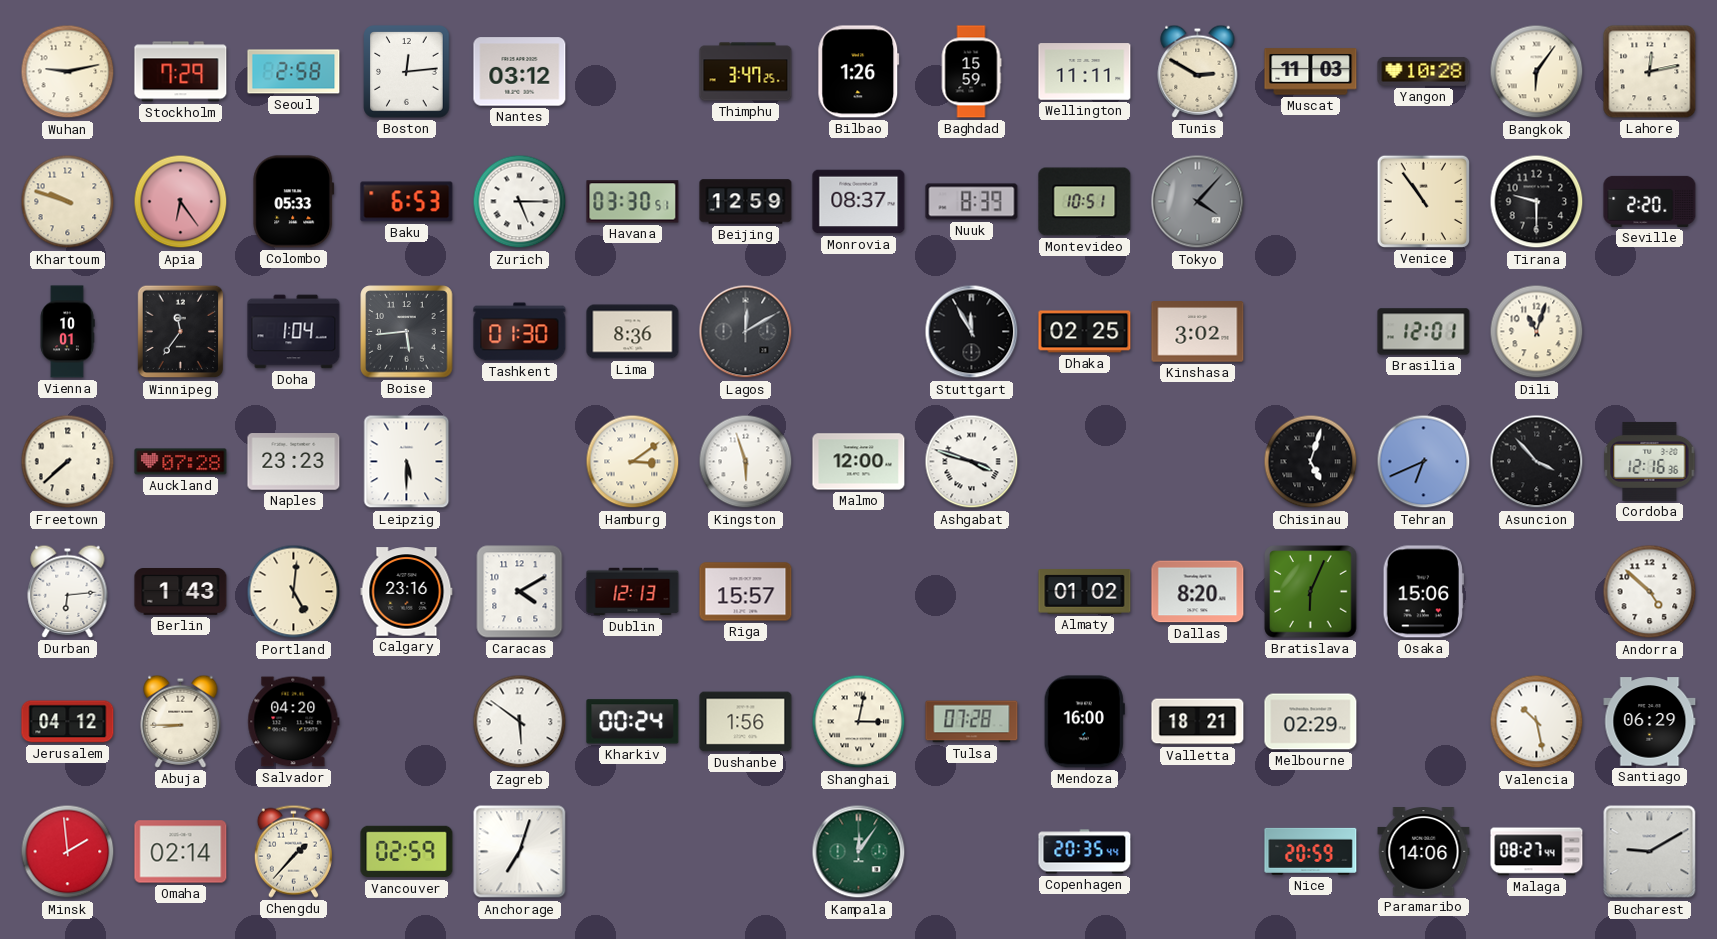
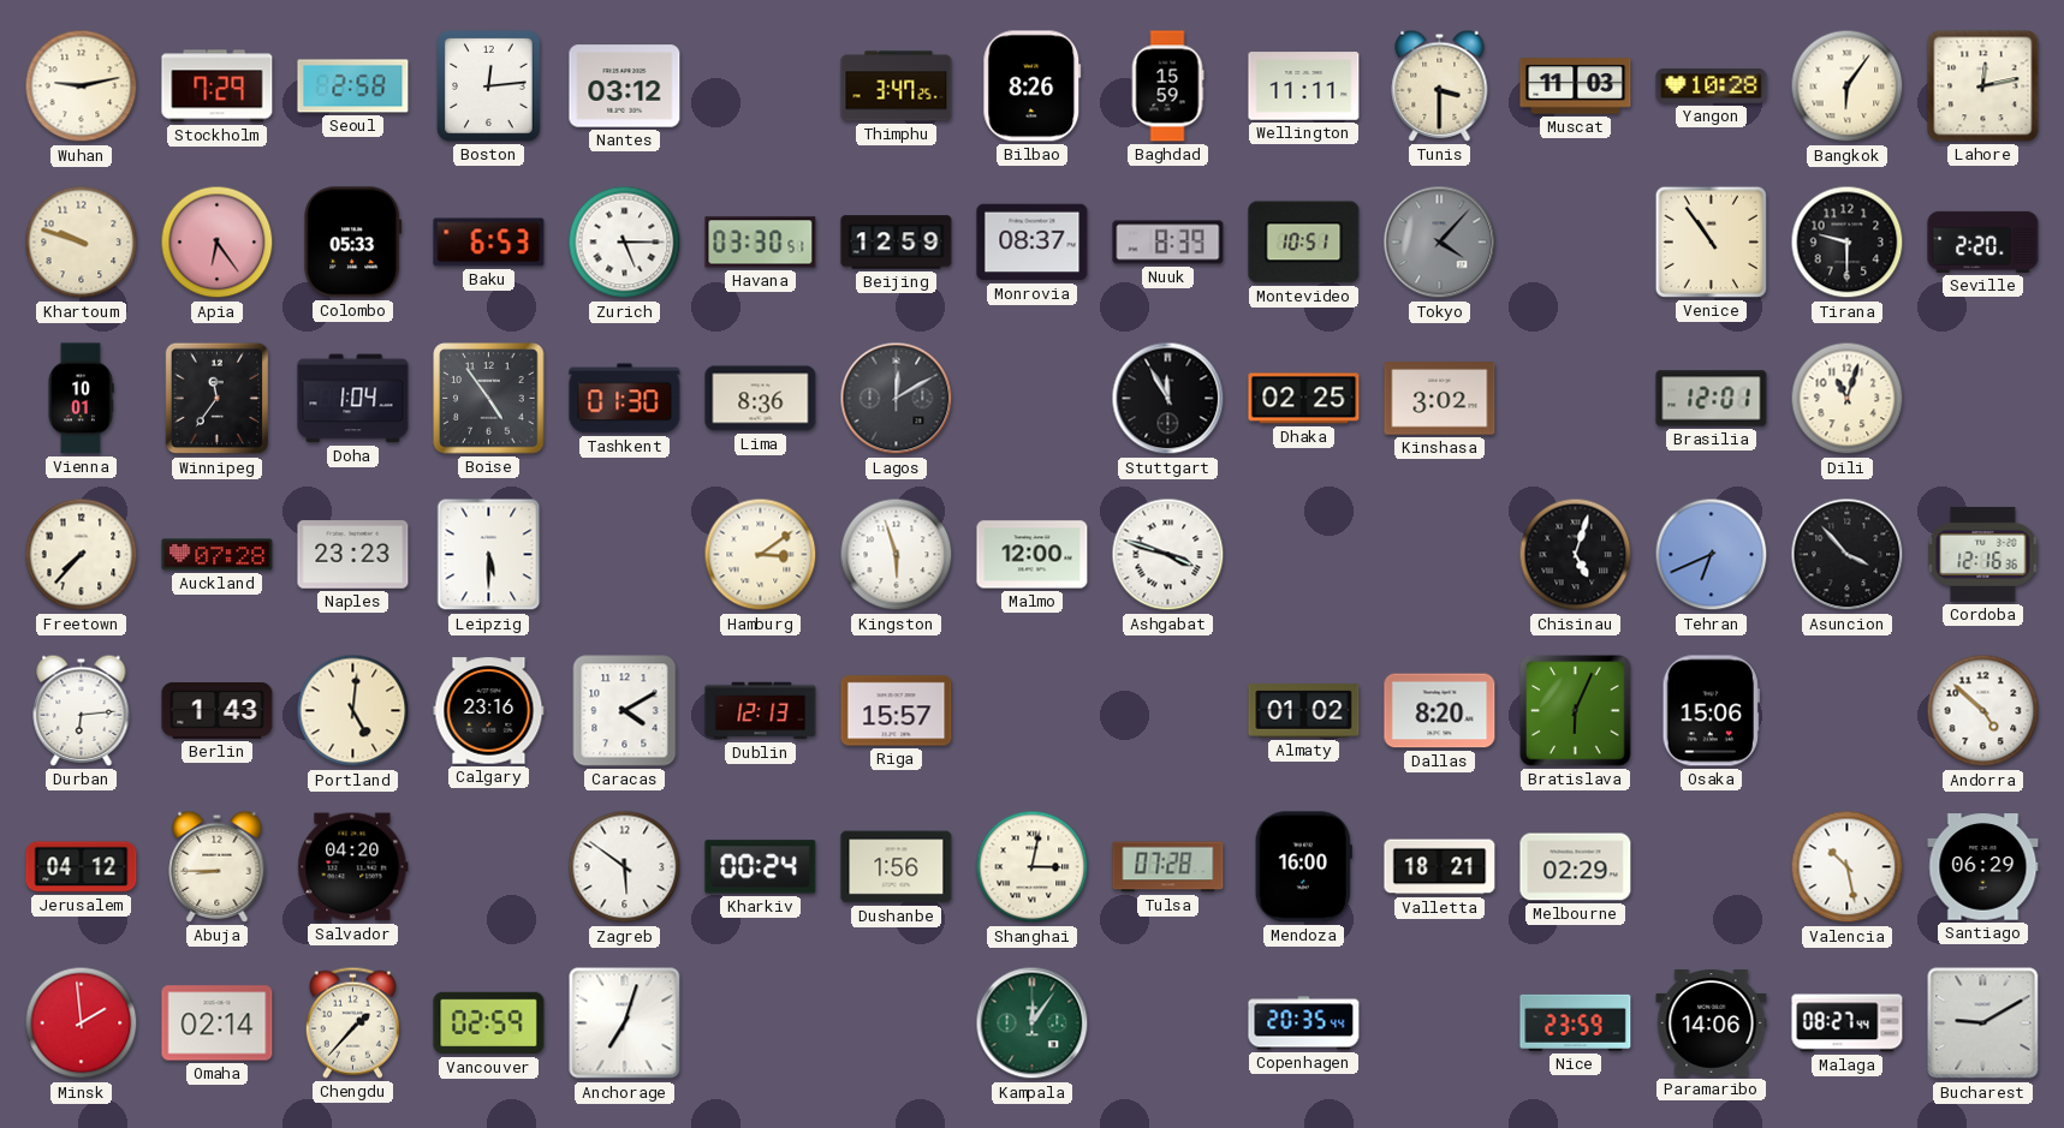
Bilbao: 1:26 -> 8:26
Tunis: 2:50 -> 3:30
Boise: 5:44 -> 4:54
Freetown: 7:38 -> 7:37
Nice: 20:59 -> 23:59
